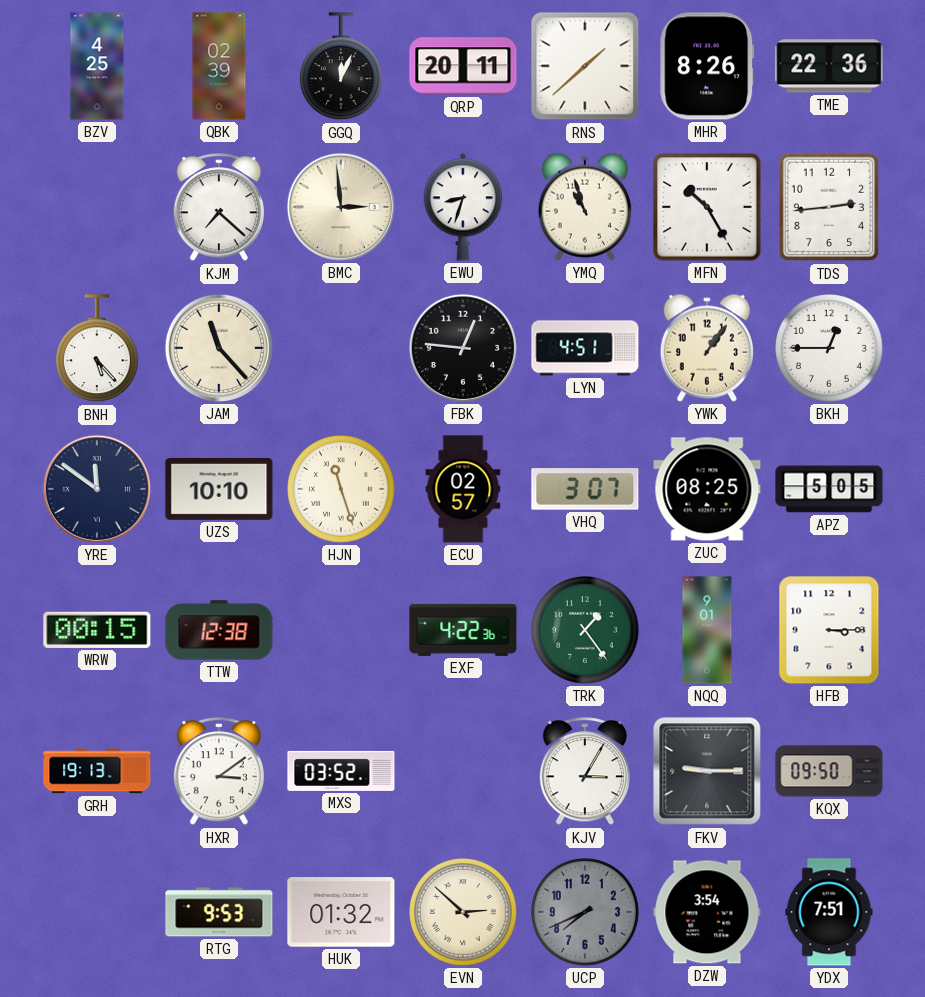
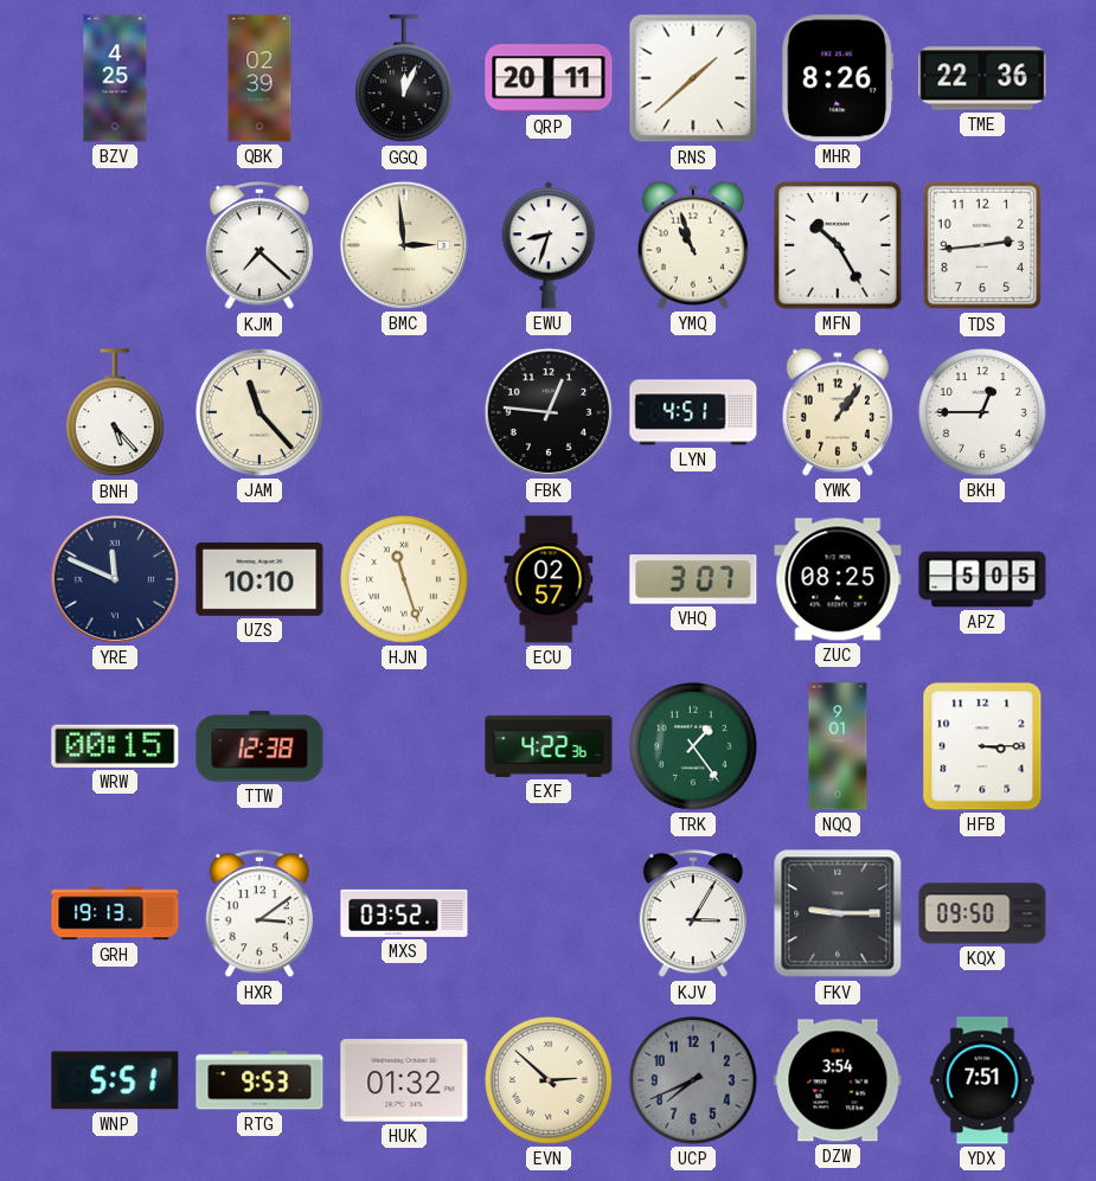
YRE: 11:51 -> 11:49
WNP: none -> 5:51
